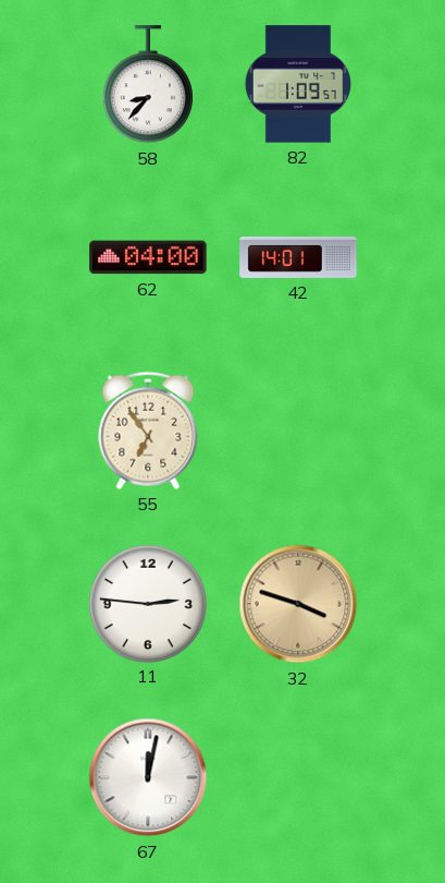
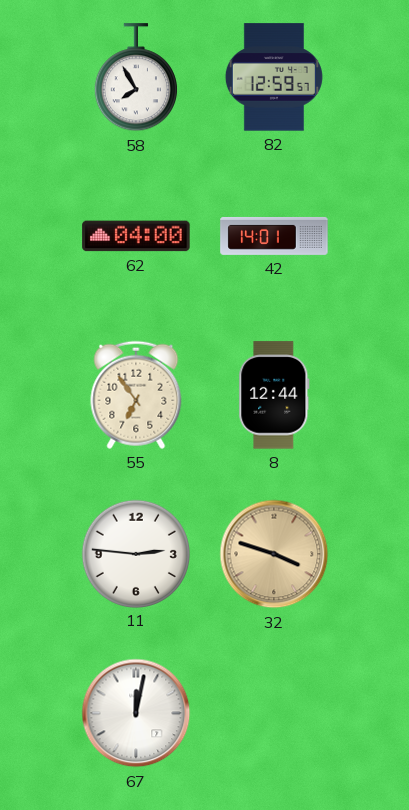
58: 8:37 -> 7:55
82: 1:09 -> 12:59
8: none -> 12:44
